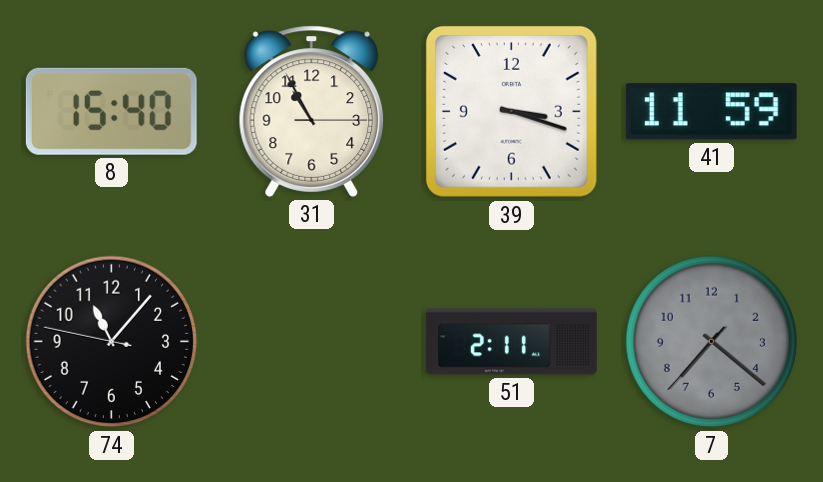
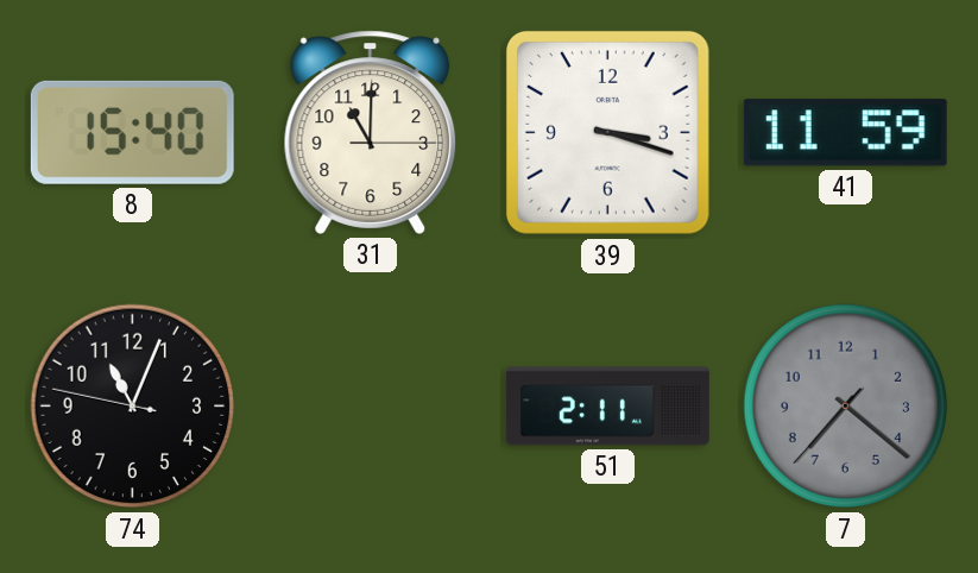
31: 10:55 -> 11:00
74: 11:06 -> 11:03
